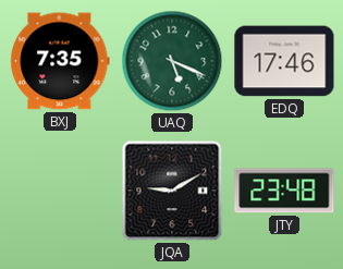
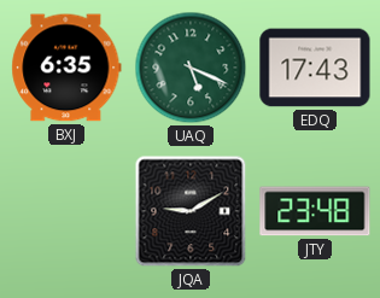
BXJ: 7:35 -> 6:35
EDQ: 17:46 -> 17:43
